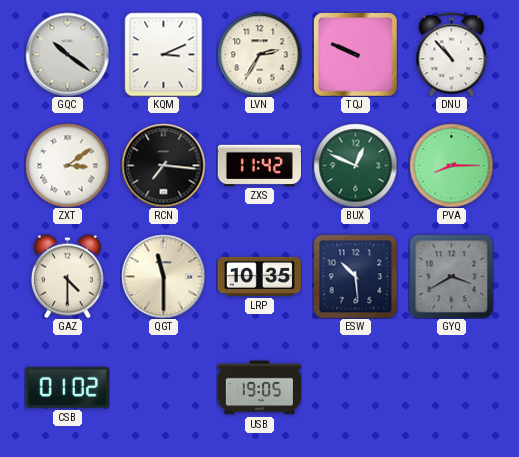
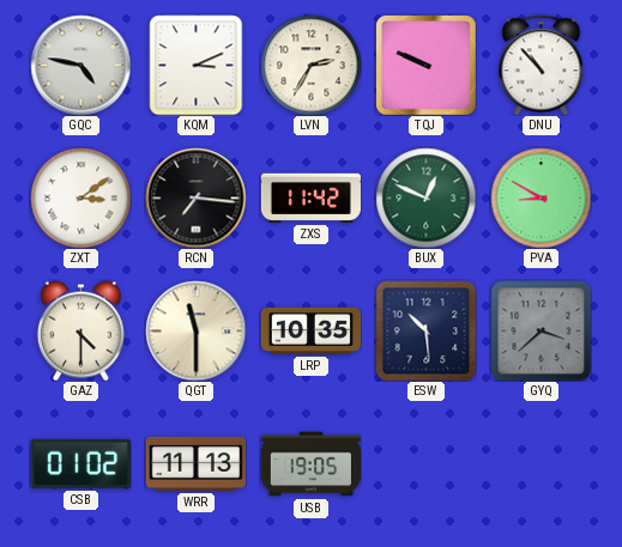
GQC: 10:21 -> 4:47
PVA: 8:15 -> 8:50
GYQ: 3:40 -> 3:38
WRR: none -> 11:13
